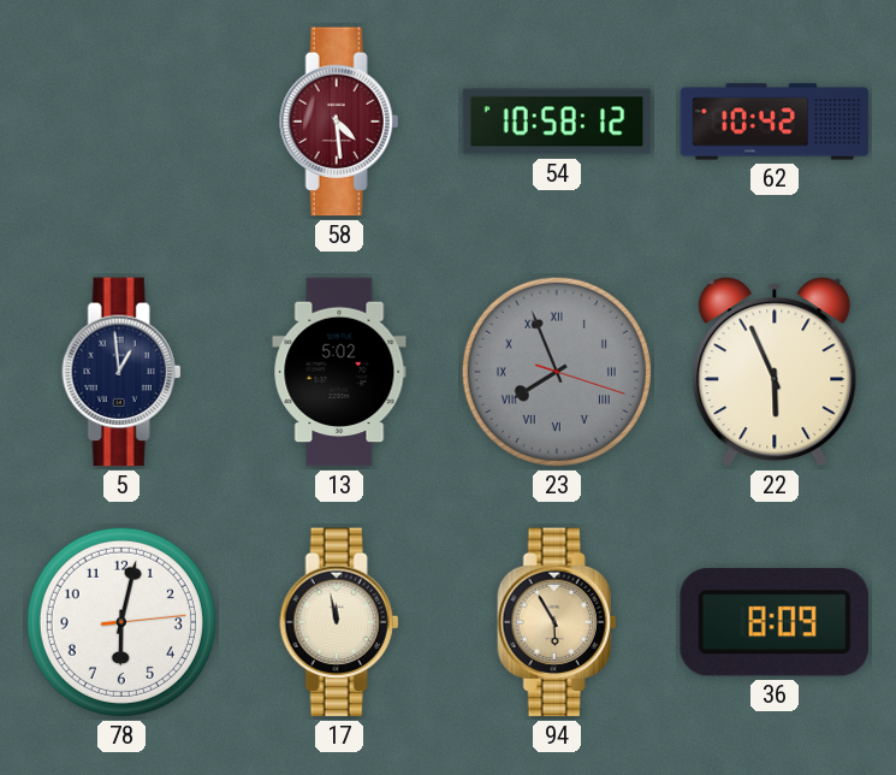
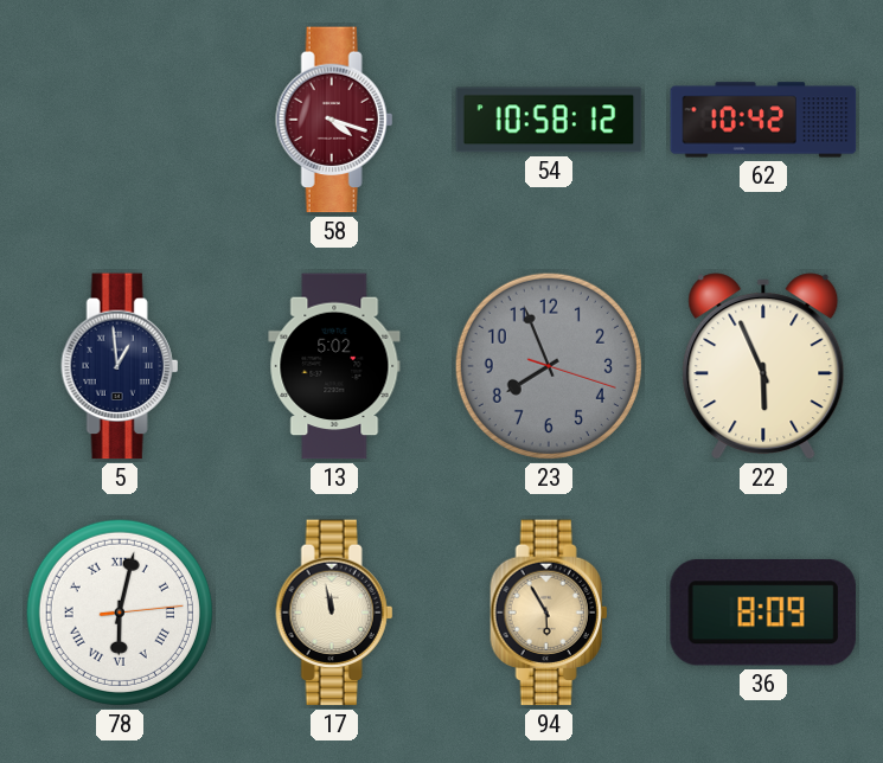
58: 4:29 -> 4:18
23 numerals: Roman -> Arabic
78 numerals: Arabic -> Roman
